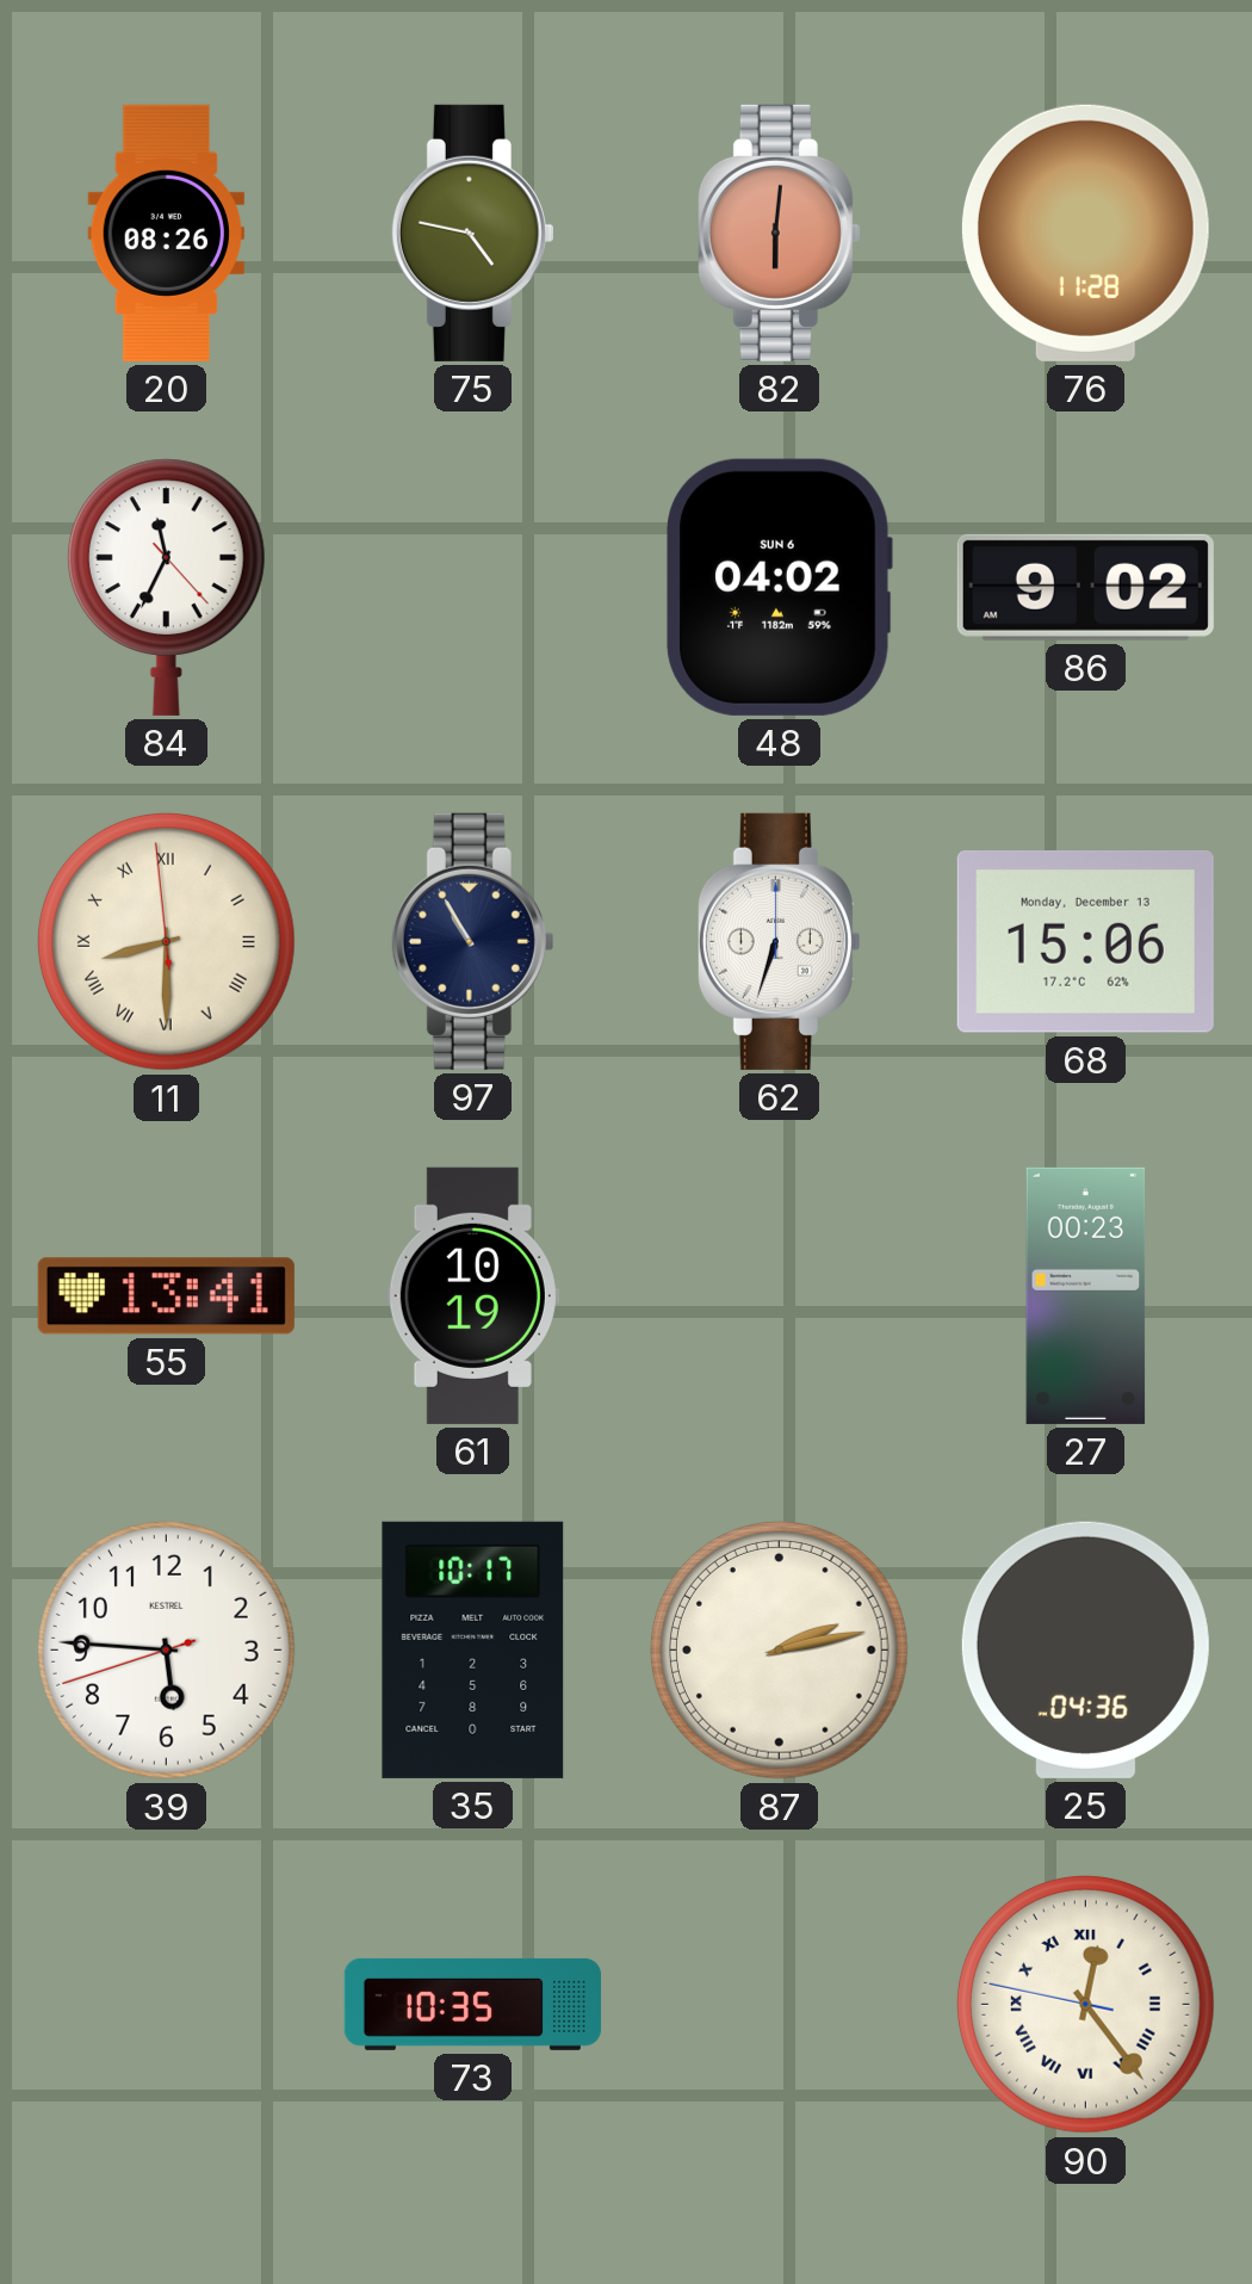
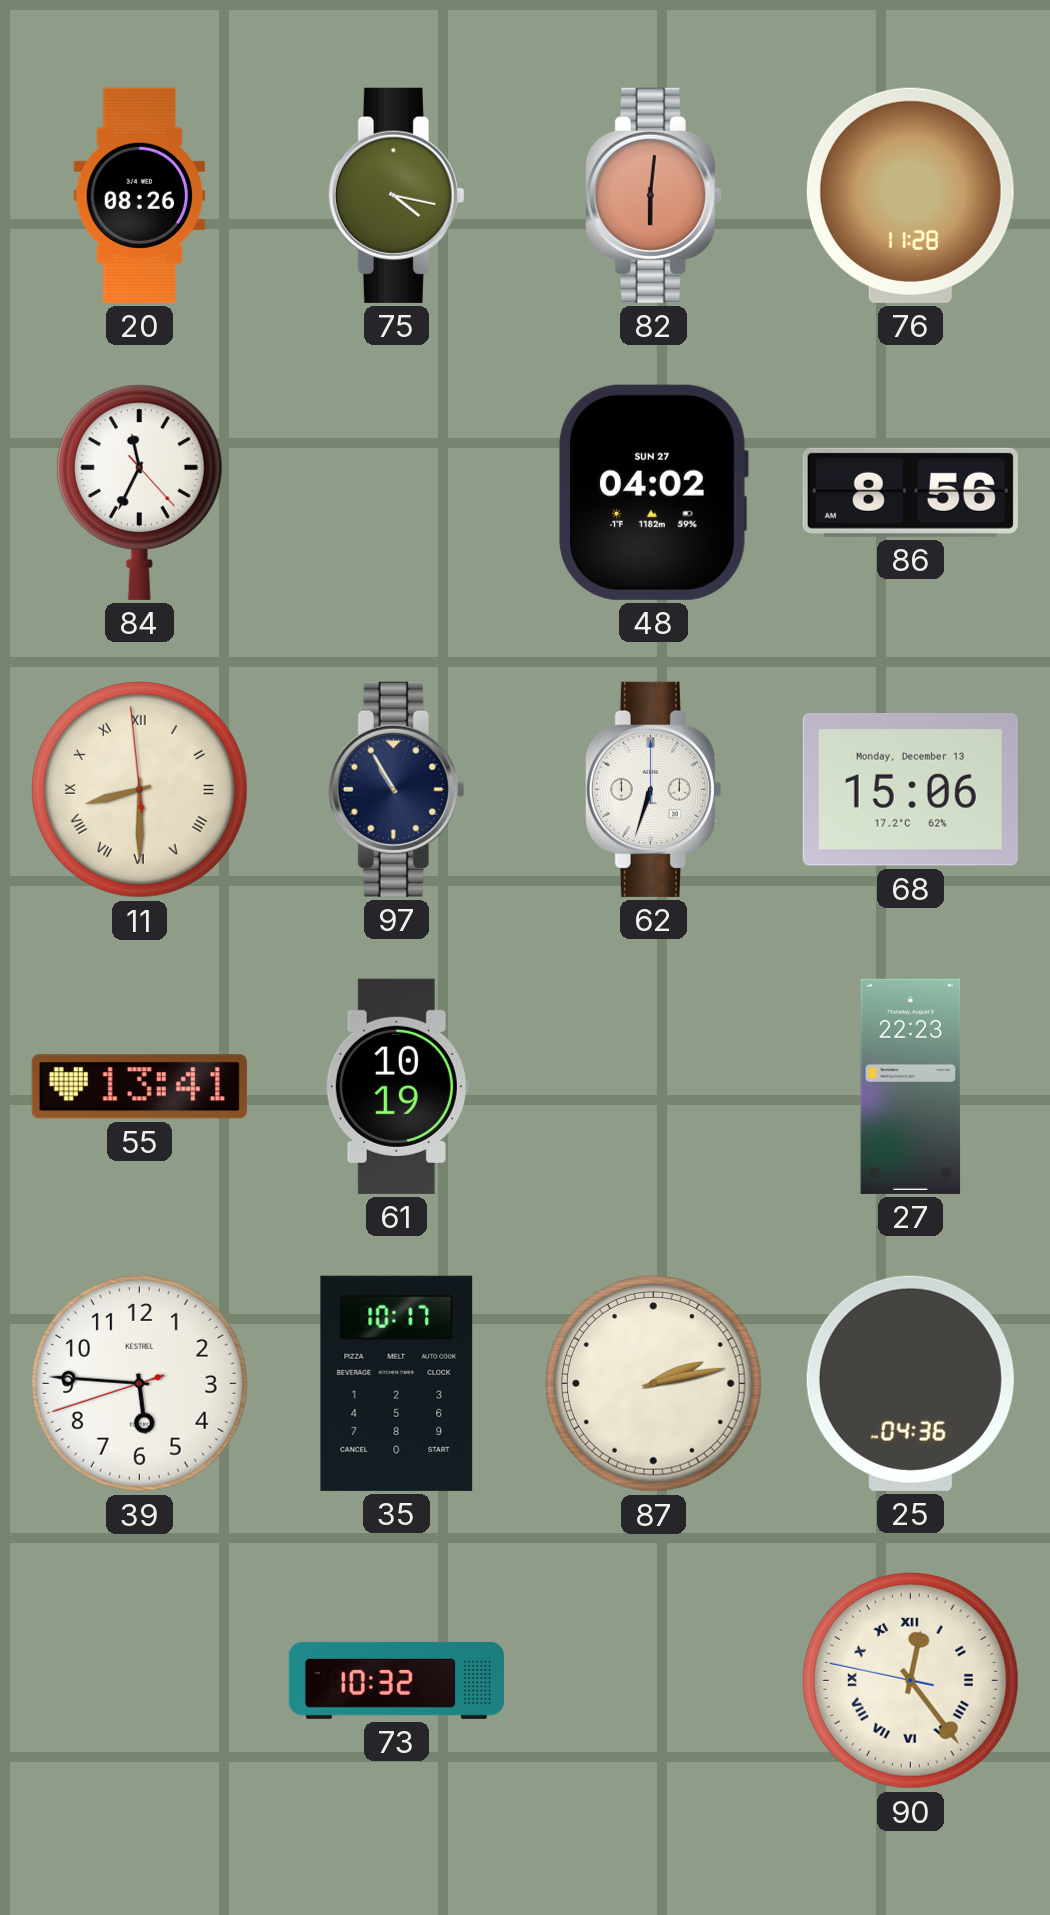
75: 4:47 -> 4:17
48 date: SUN 6 -> SUN 27
86: 9:02 -> 8:56
27: 00:23 -> 22:23
73: 10:35 -> 10:32
